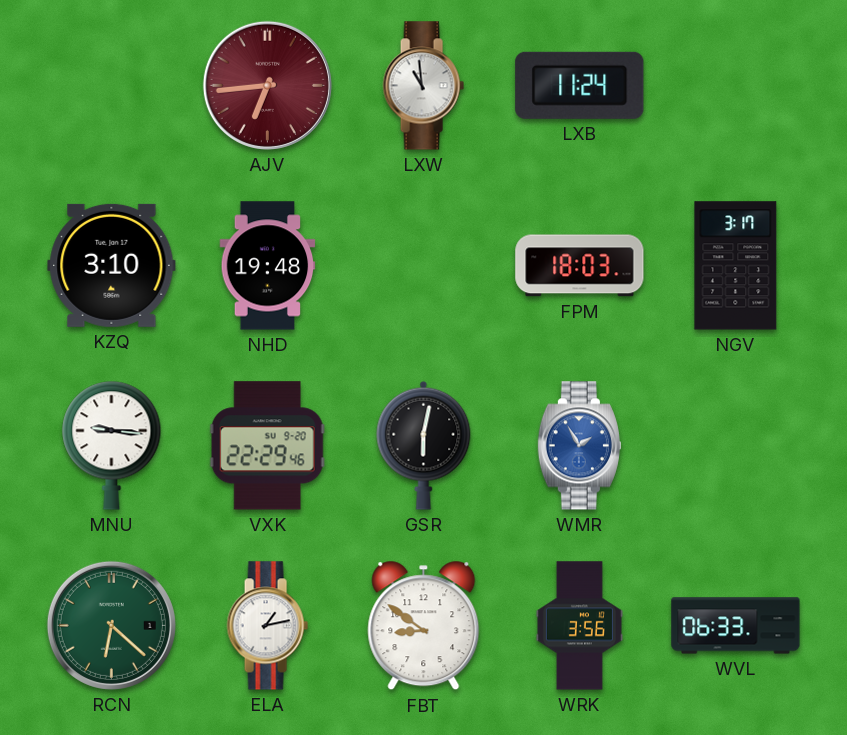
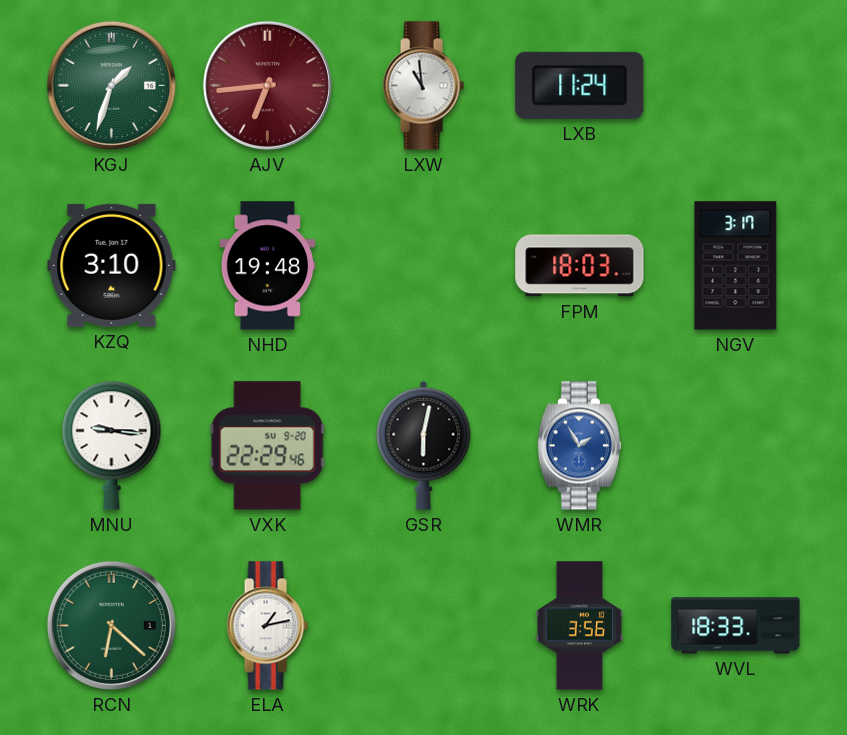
KGJ: none -> 1:33
FBT: 8:51 -> none
WVL: 06:33 -> 18:33
